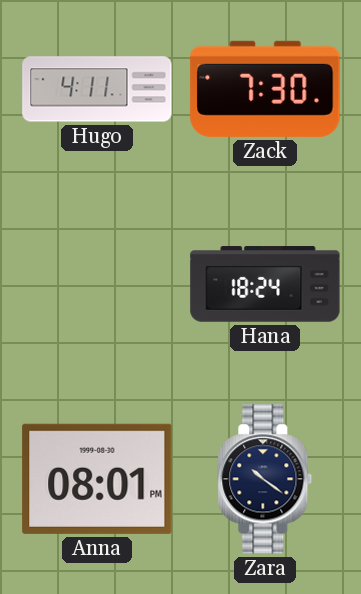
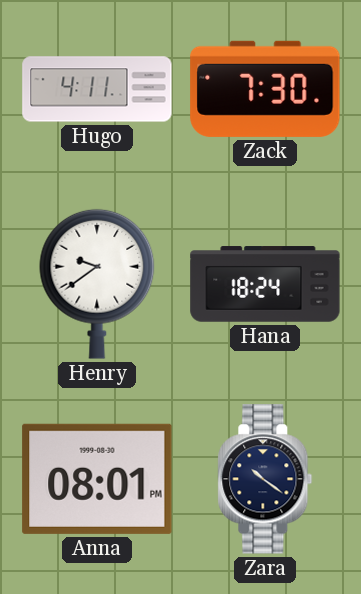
Henry: none -> 9:39
